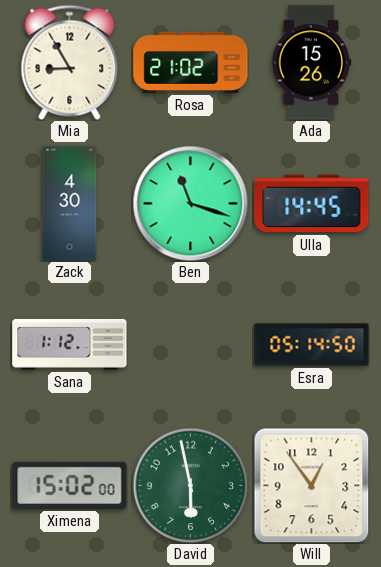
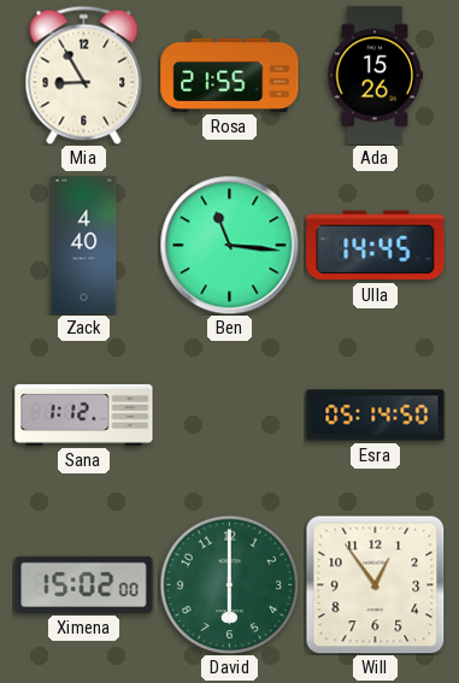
Rosa: 21:02 -> 21:55
Zack: 4:30 -> 4:40
Ben: 11:18 -> 11:16
David: 5:58 -> 6:00
